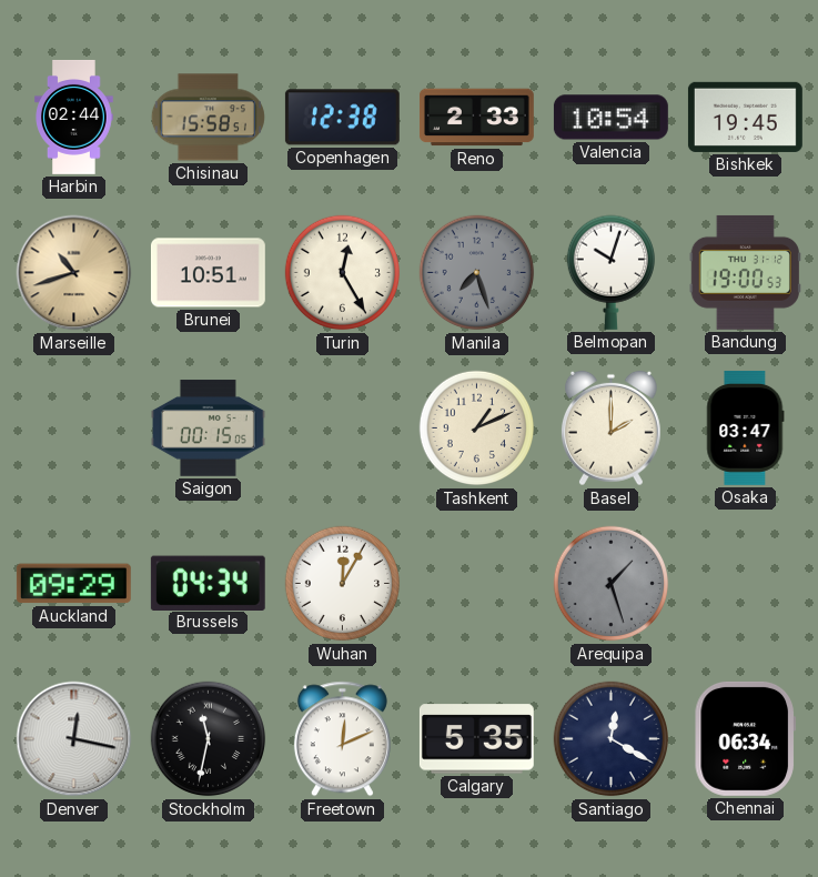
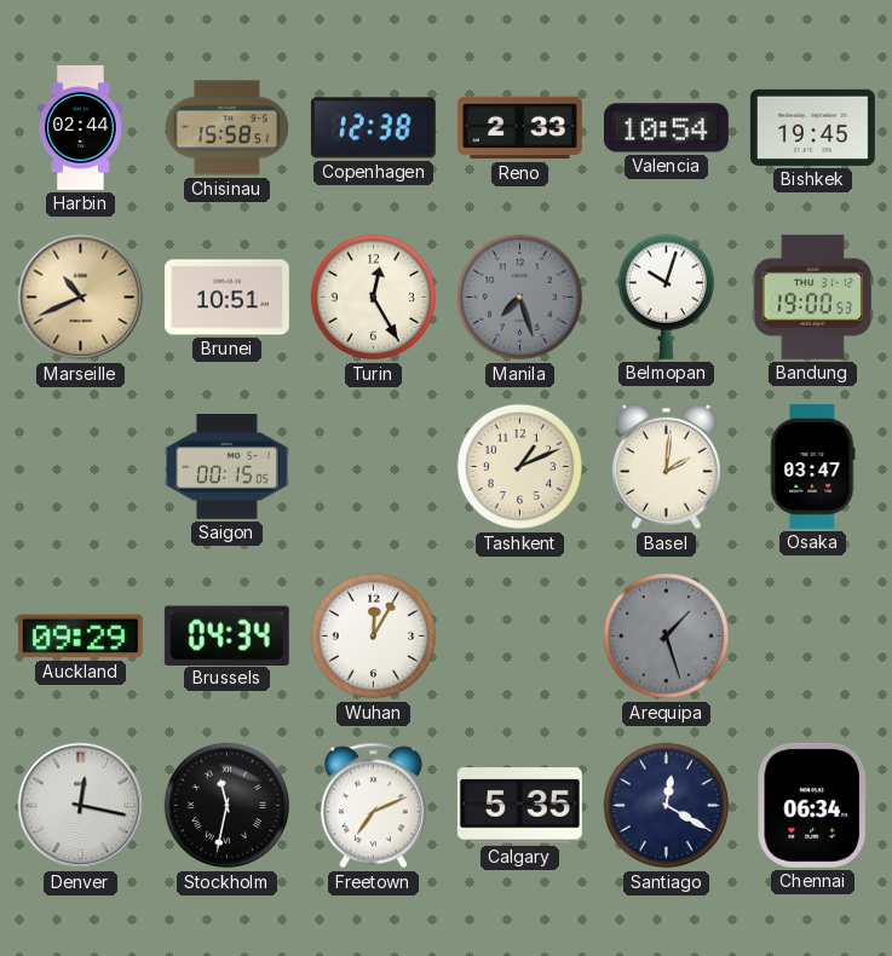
Marseille: 10:42 -> 10:41
Basel: 2:00 -> 2:01
Freetown: 12:11 -> 7:11
